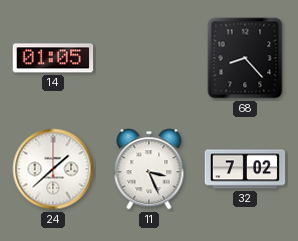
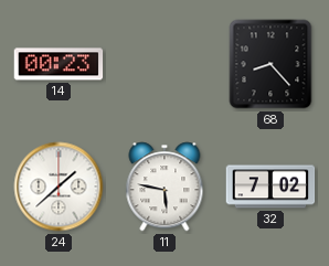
14: 01:05 -> 00:23
11: 3:26 -> 5:47
